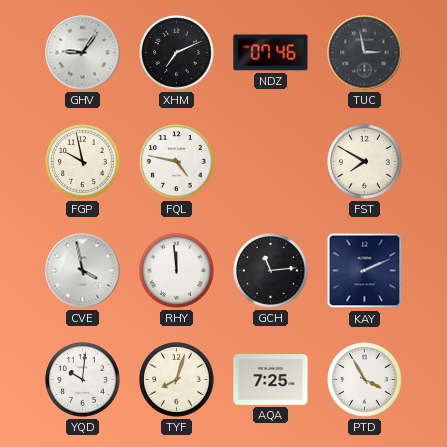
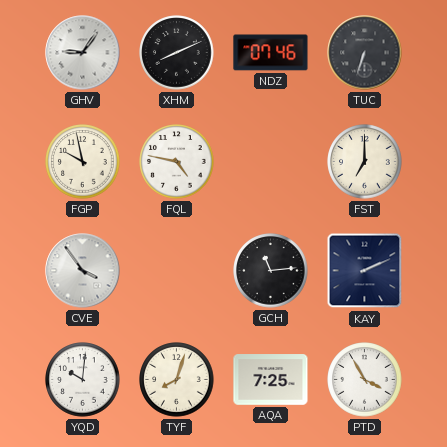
XHM: 7:11 -> 8:11
TUC: 2:58 -> 6:33
FST: 7:50 -> 7:00
CVE: 3:58 -> 3:54
RHY: 11:59 -> none
